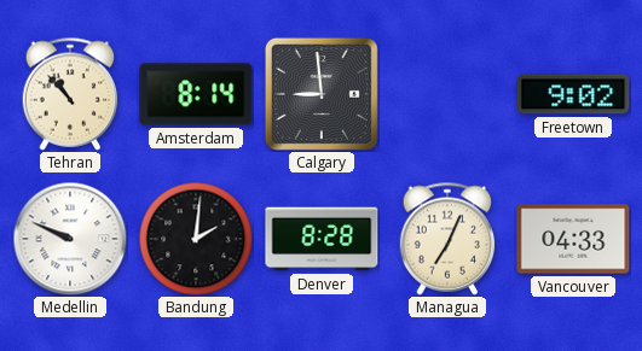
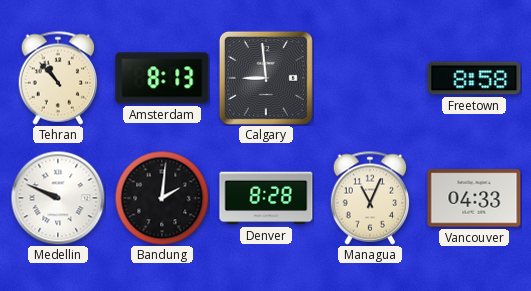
Amsterdam: 8:14 -> 8:13
Freetown: 9:02 -> 8:58
Managua: 7:04 -> 11:04
